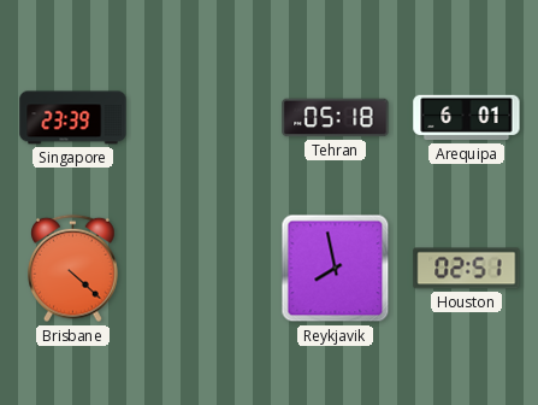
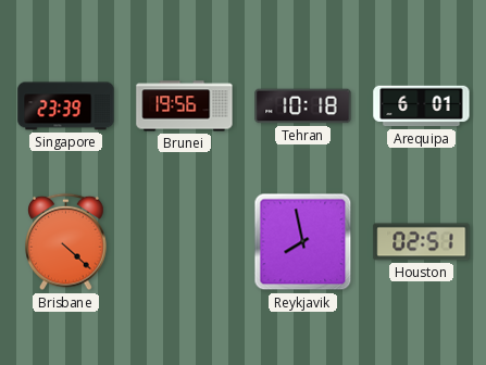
Brunei: none -> 19:56
Tehran: 05:18 -> 10:18
